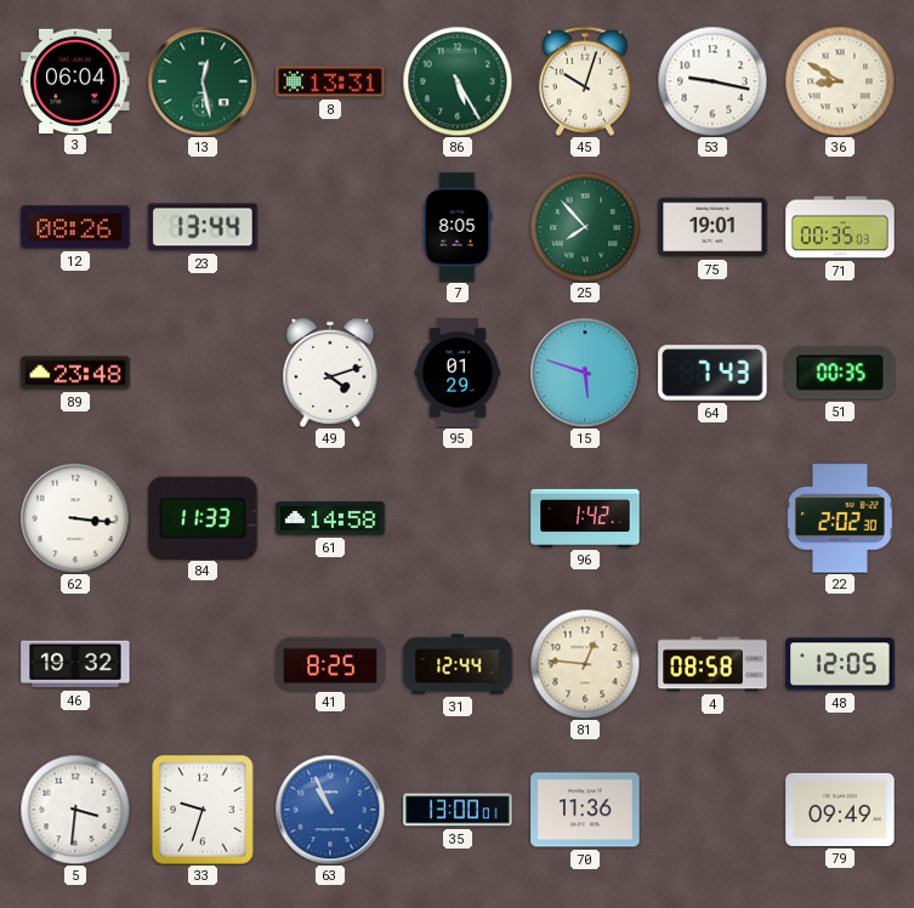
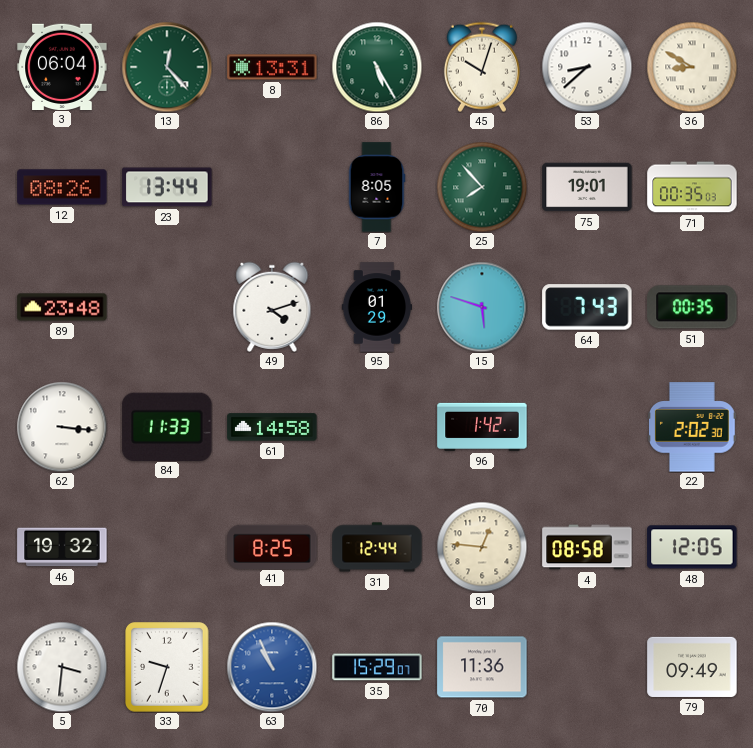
13: 12:28 -> 12:23
53: 9:17 -> 8:38
35: 13:00 -> 15:29
